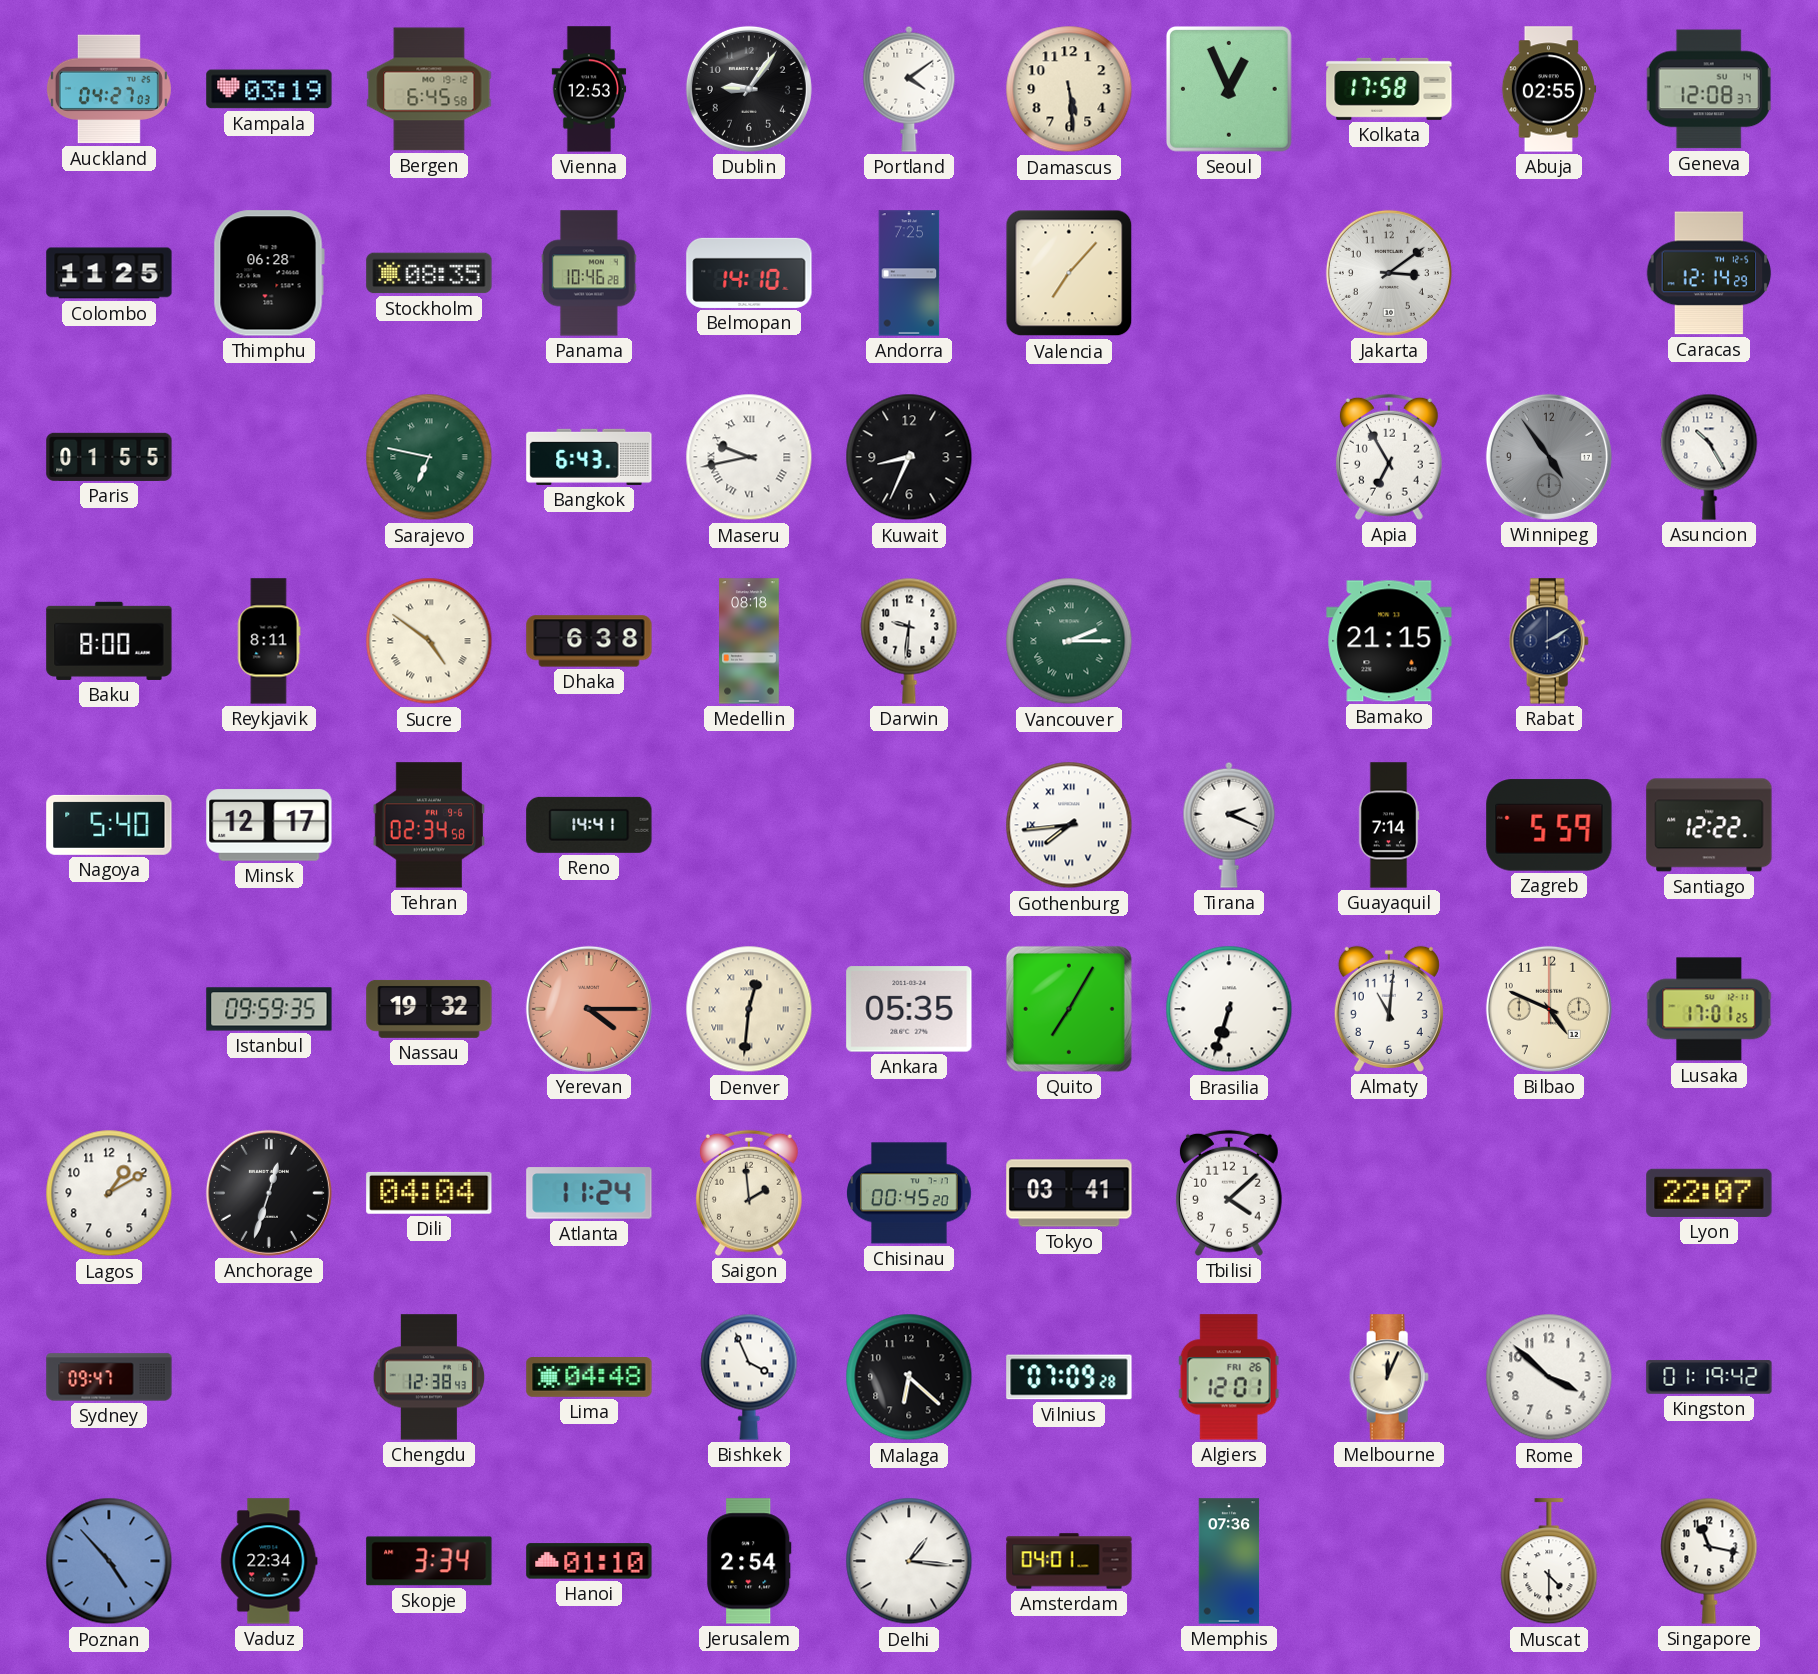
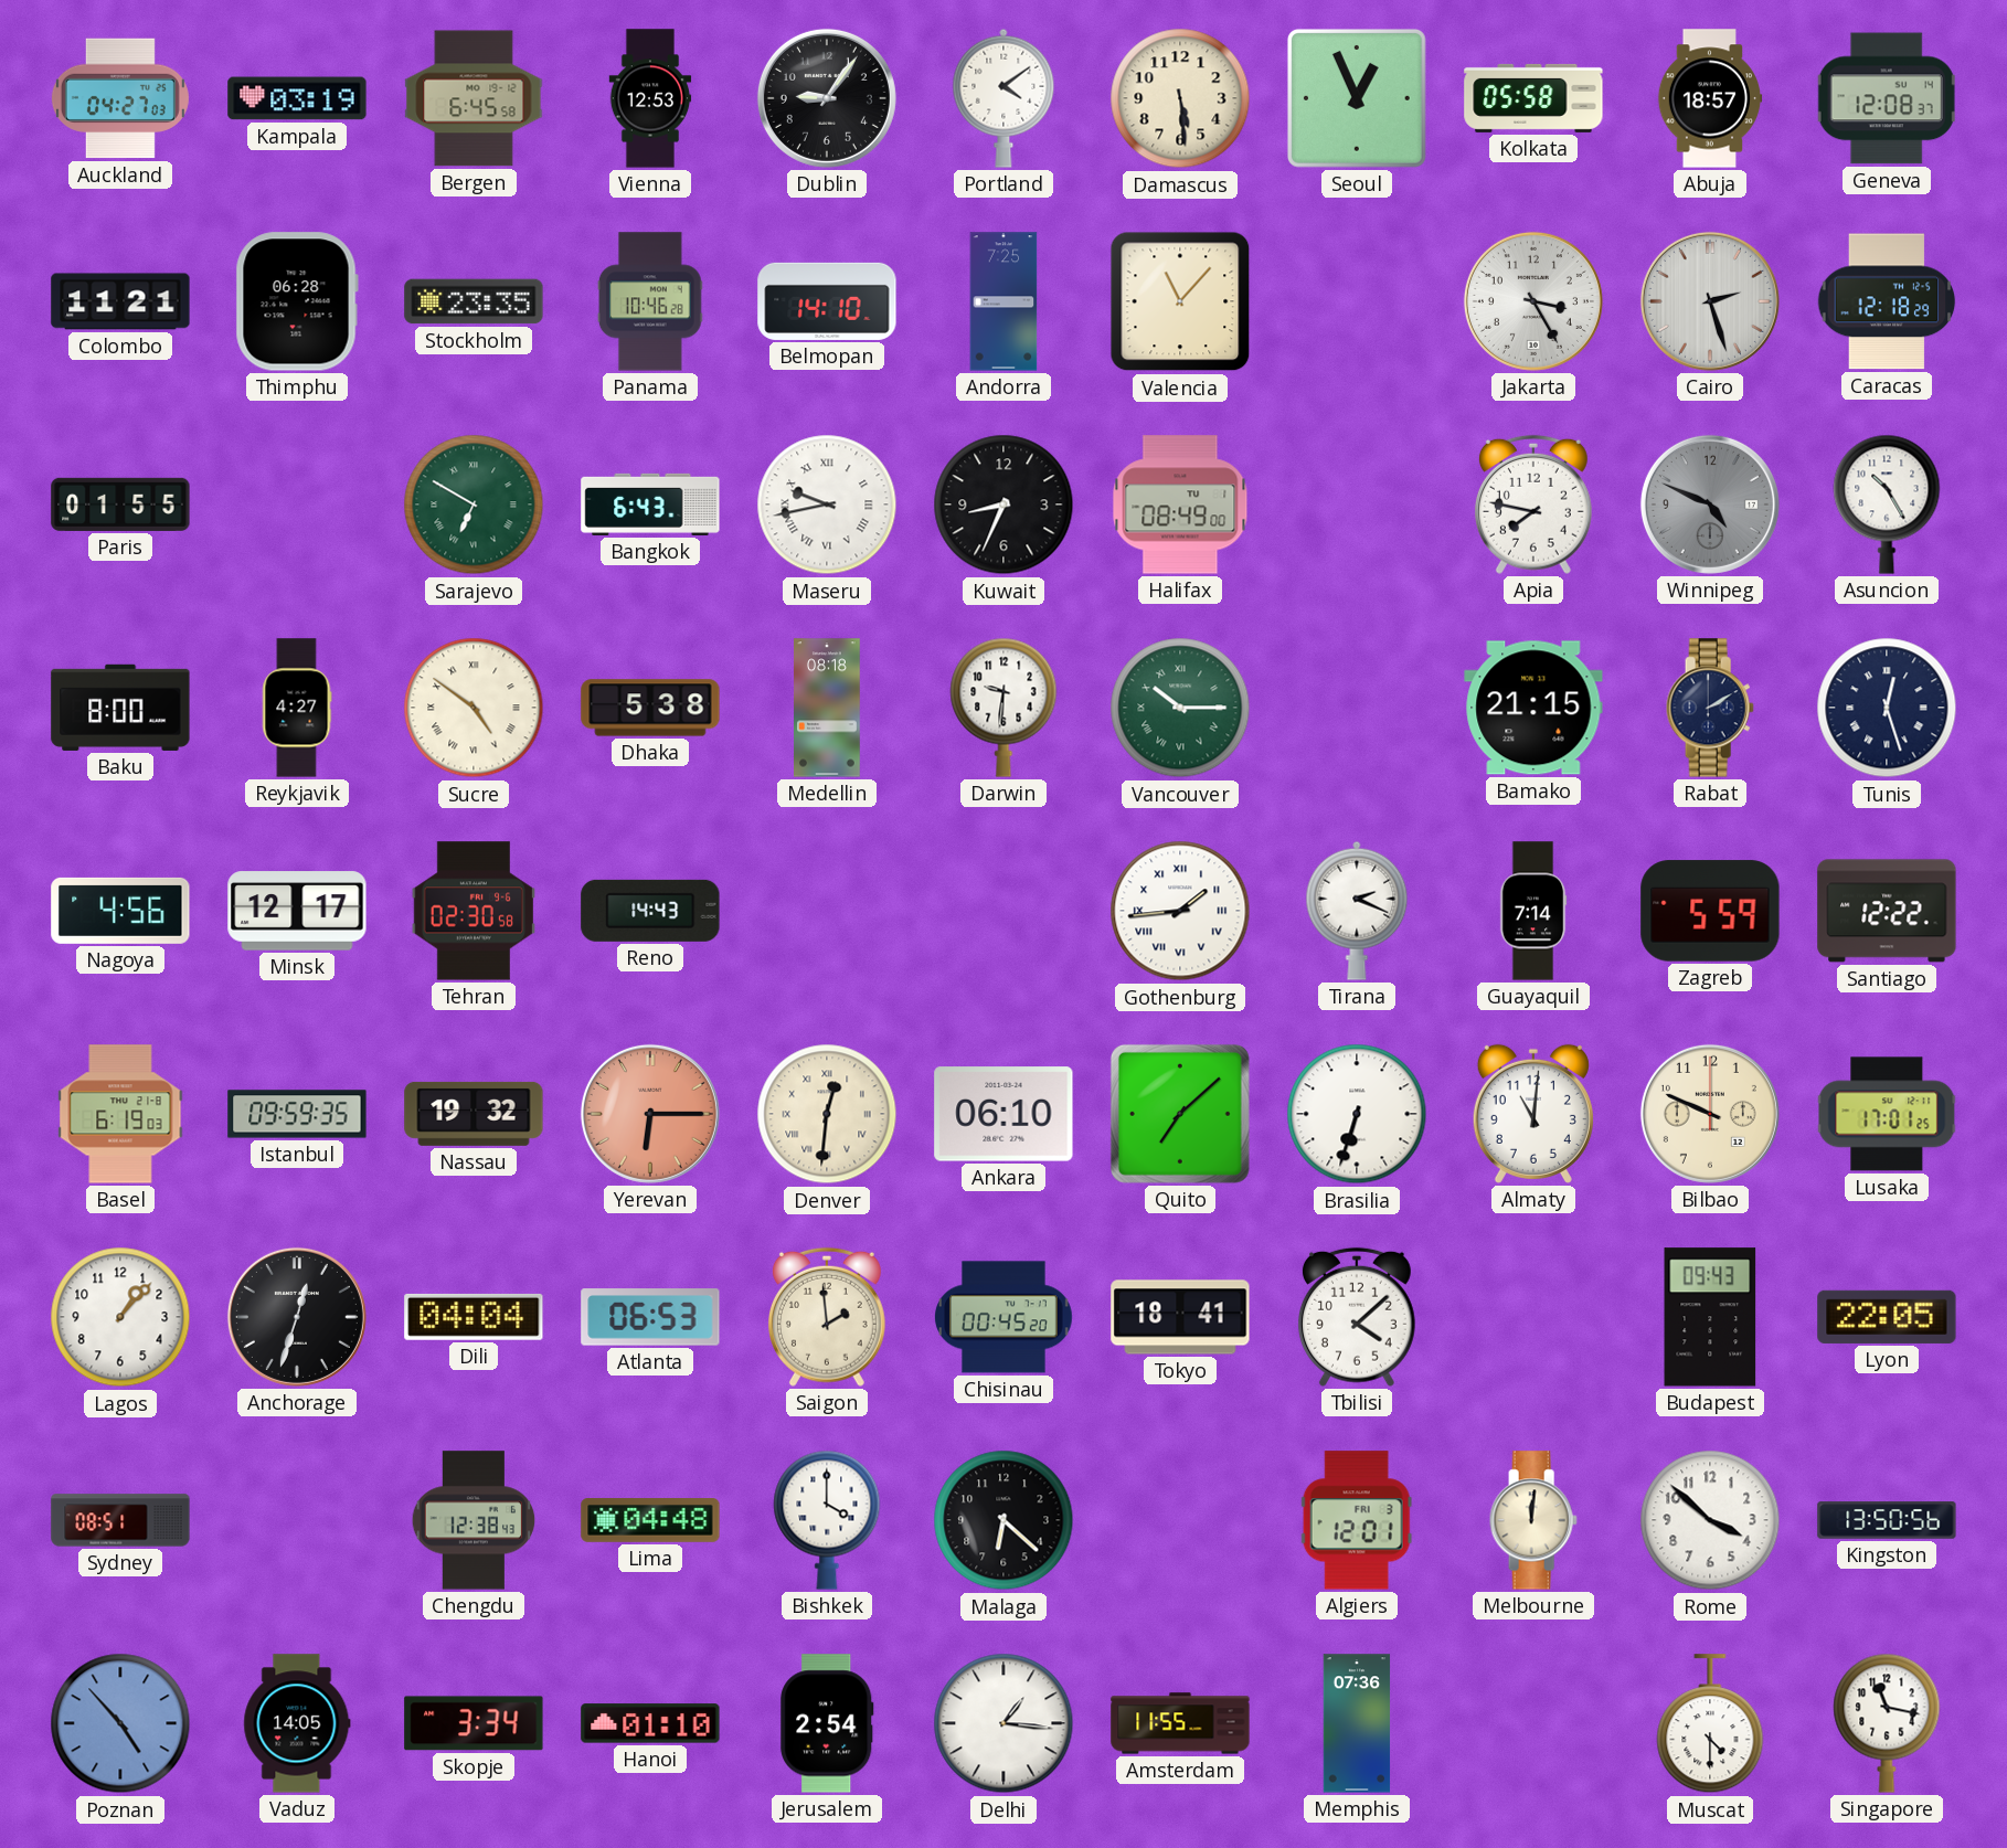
Kolkata: 17:58 -> 05:58
Abuja: 02:55 -> 18:57
Colombo: 11:25 -> 11:21
Stockholm: 08:35 -> 23:35
Valencia: 7:07 -> 11:07
Jakarta: 3:09 -> 3:25
Cairo: none -> 2:27
Caracas: 12:14 -> 12:18
Sarajevo: 6:47 -> 6:50
Halifax: none -> 08:49
Apia: 6:55 -> 7:47
Winnipeg: 4:54 -> 4:49
Reykjavik: 8:11 -> 4:27
Dhaka: 6:38 -> 5:38
Vancouver: 2:15 -> 10:15
Tunis: none -> 12:27
Nagoya: 5:40 -> 4:56
Tehran: 02:34 -> 02:30
Reno: 14:41 -> 14:43
Gothenburg: 7:44 -> 1:44
Basel: none -> 6:19
Yerevan: 4:15 -> 6:15
Ankara: 05:35 -> 06:10
Quito: 7:05 -> 7:08
Bilbao: 4:49 -> 9:49
Lagos: 1:10 -> 1:07
Atlanta: 11:24 -> 06:53
Tokyo: 03:41 -> 18:41
Budapest: none -> 09:43
Lyon: 22:07 -> 22:05
Sydney: 09:47 -> 08:51
Bishkek: 3:56 -> 4:00
Vilnius: 07:09 -> none
Algiers date: FRI 26 -> FRI 3
Melbourne: 12:04 -> 12:01
Kingston: 01:19 -> 13:50
Vaduz: 22:34 -> 14:05
Amsterdam: 04:01 -> 11:55
